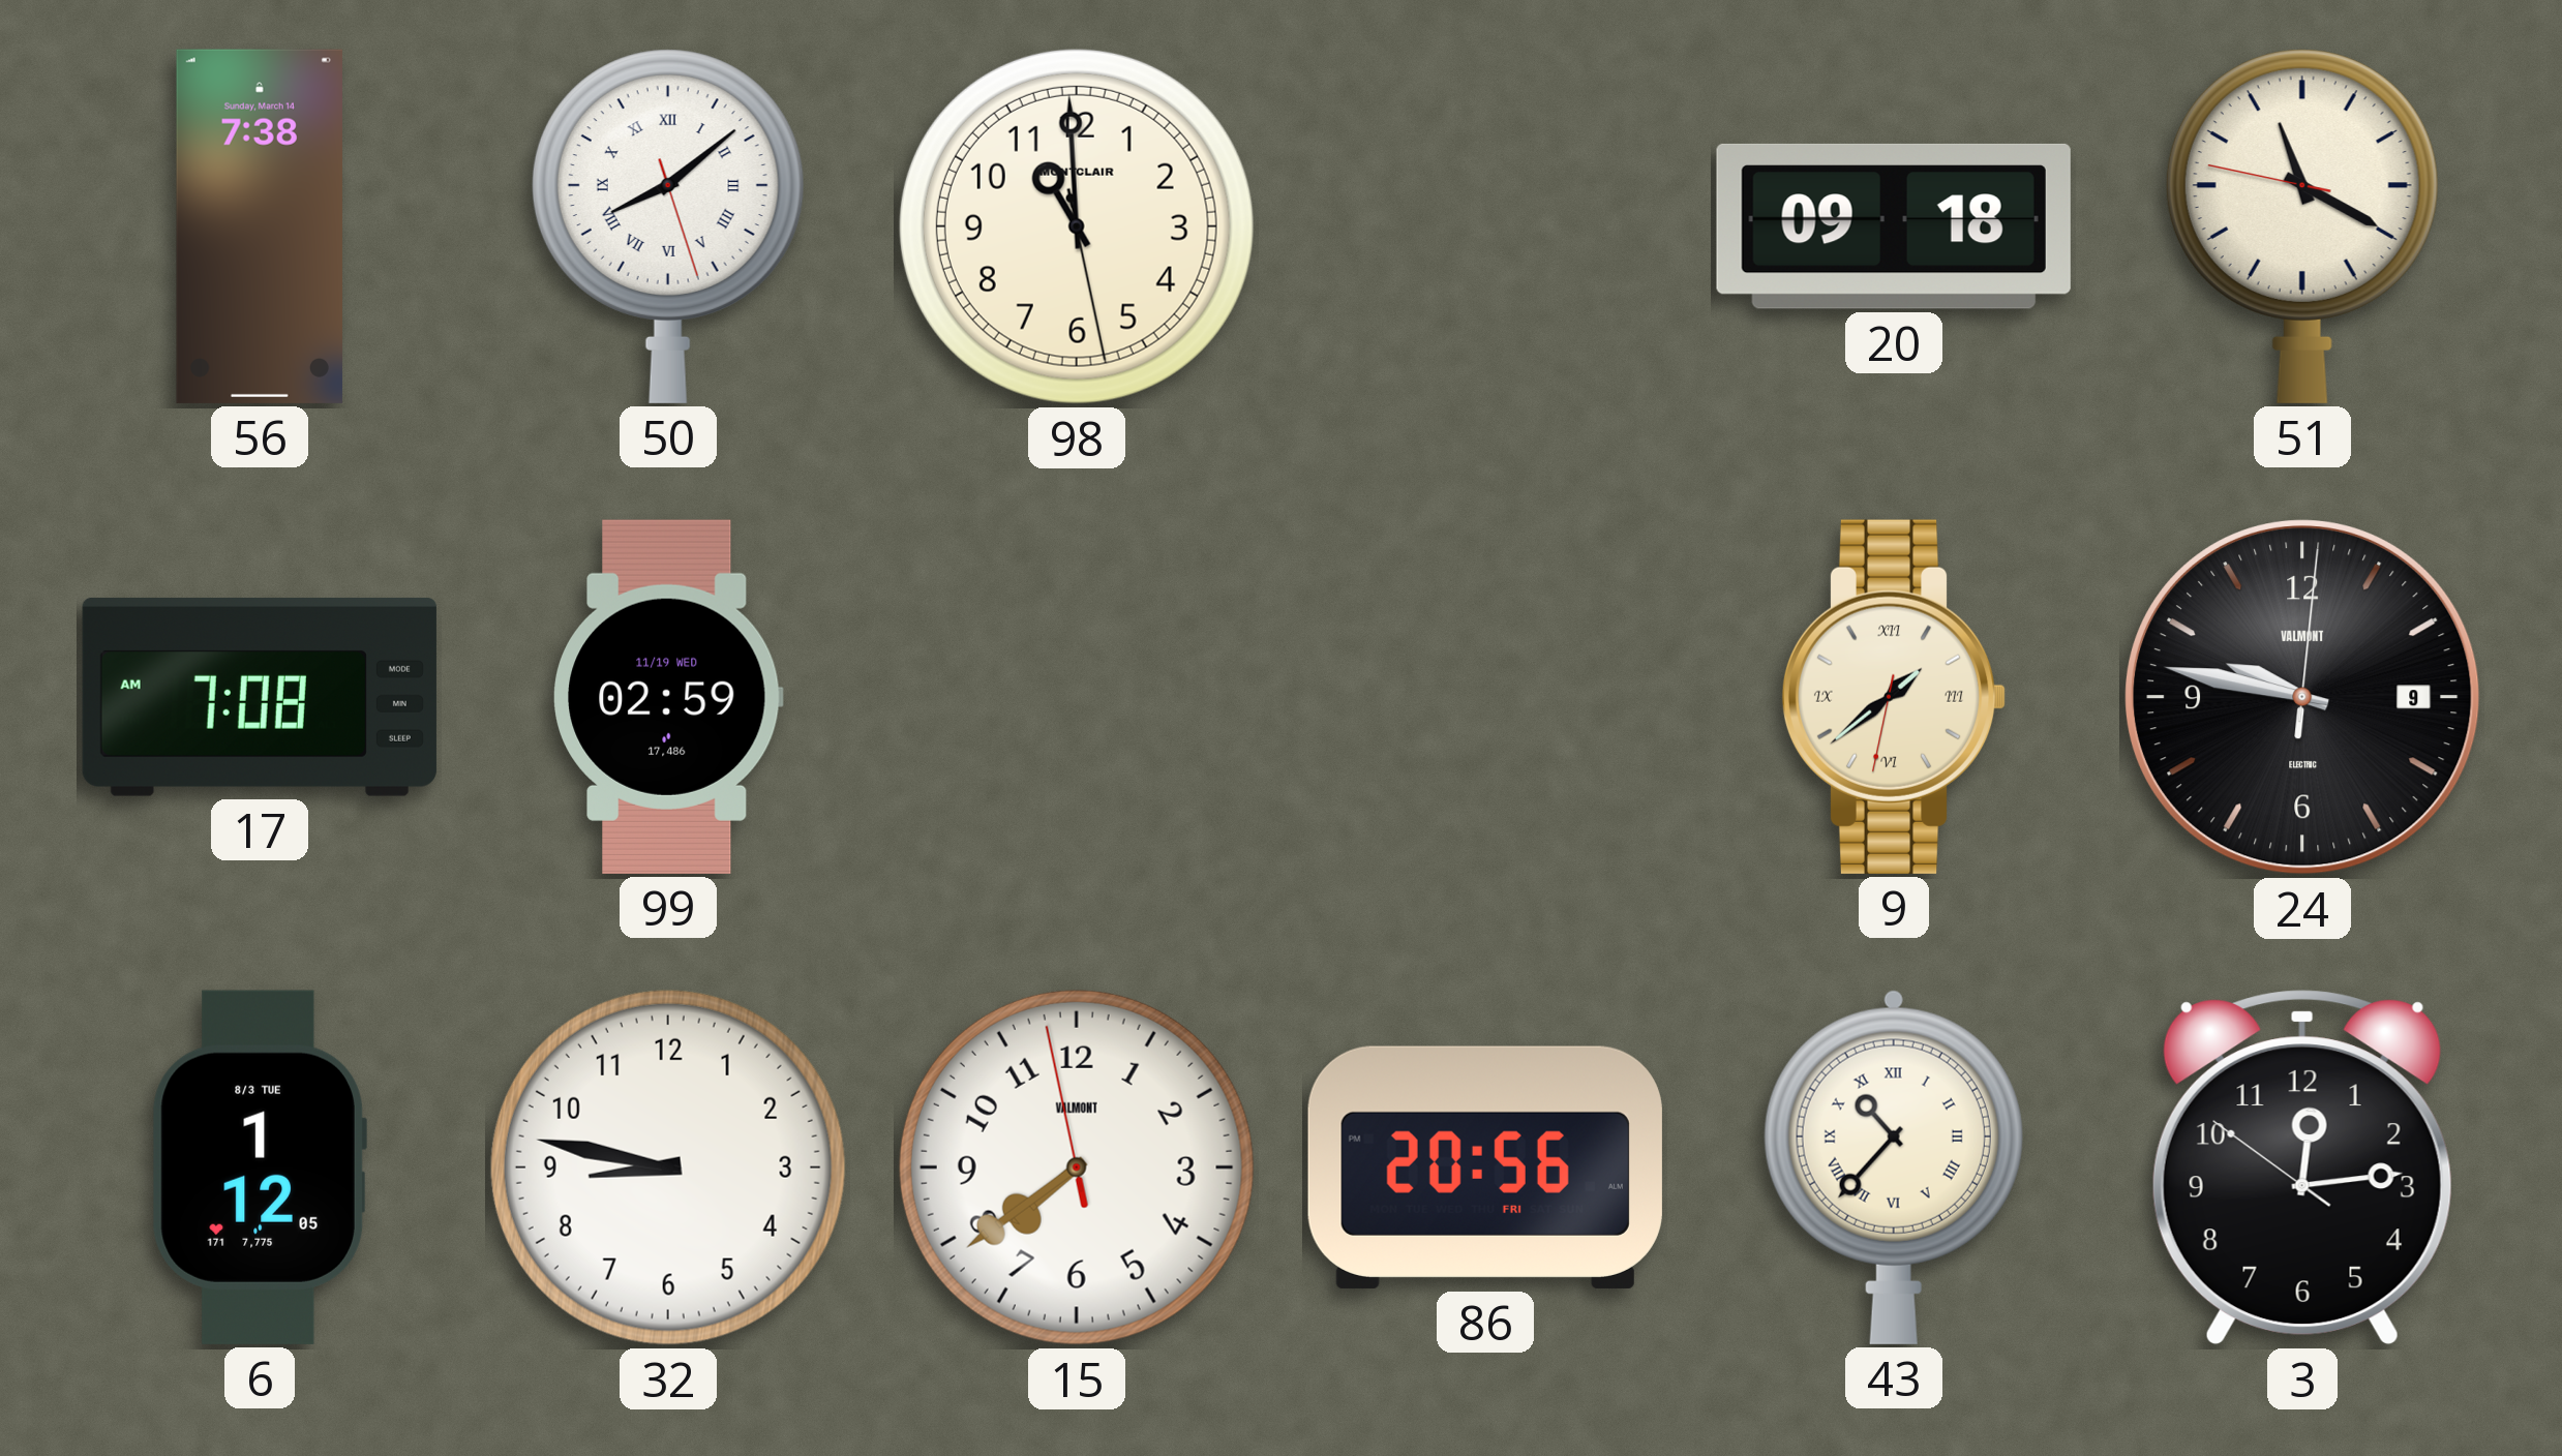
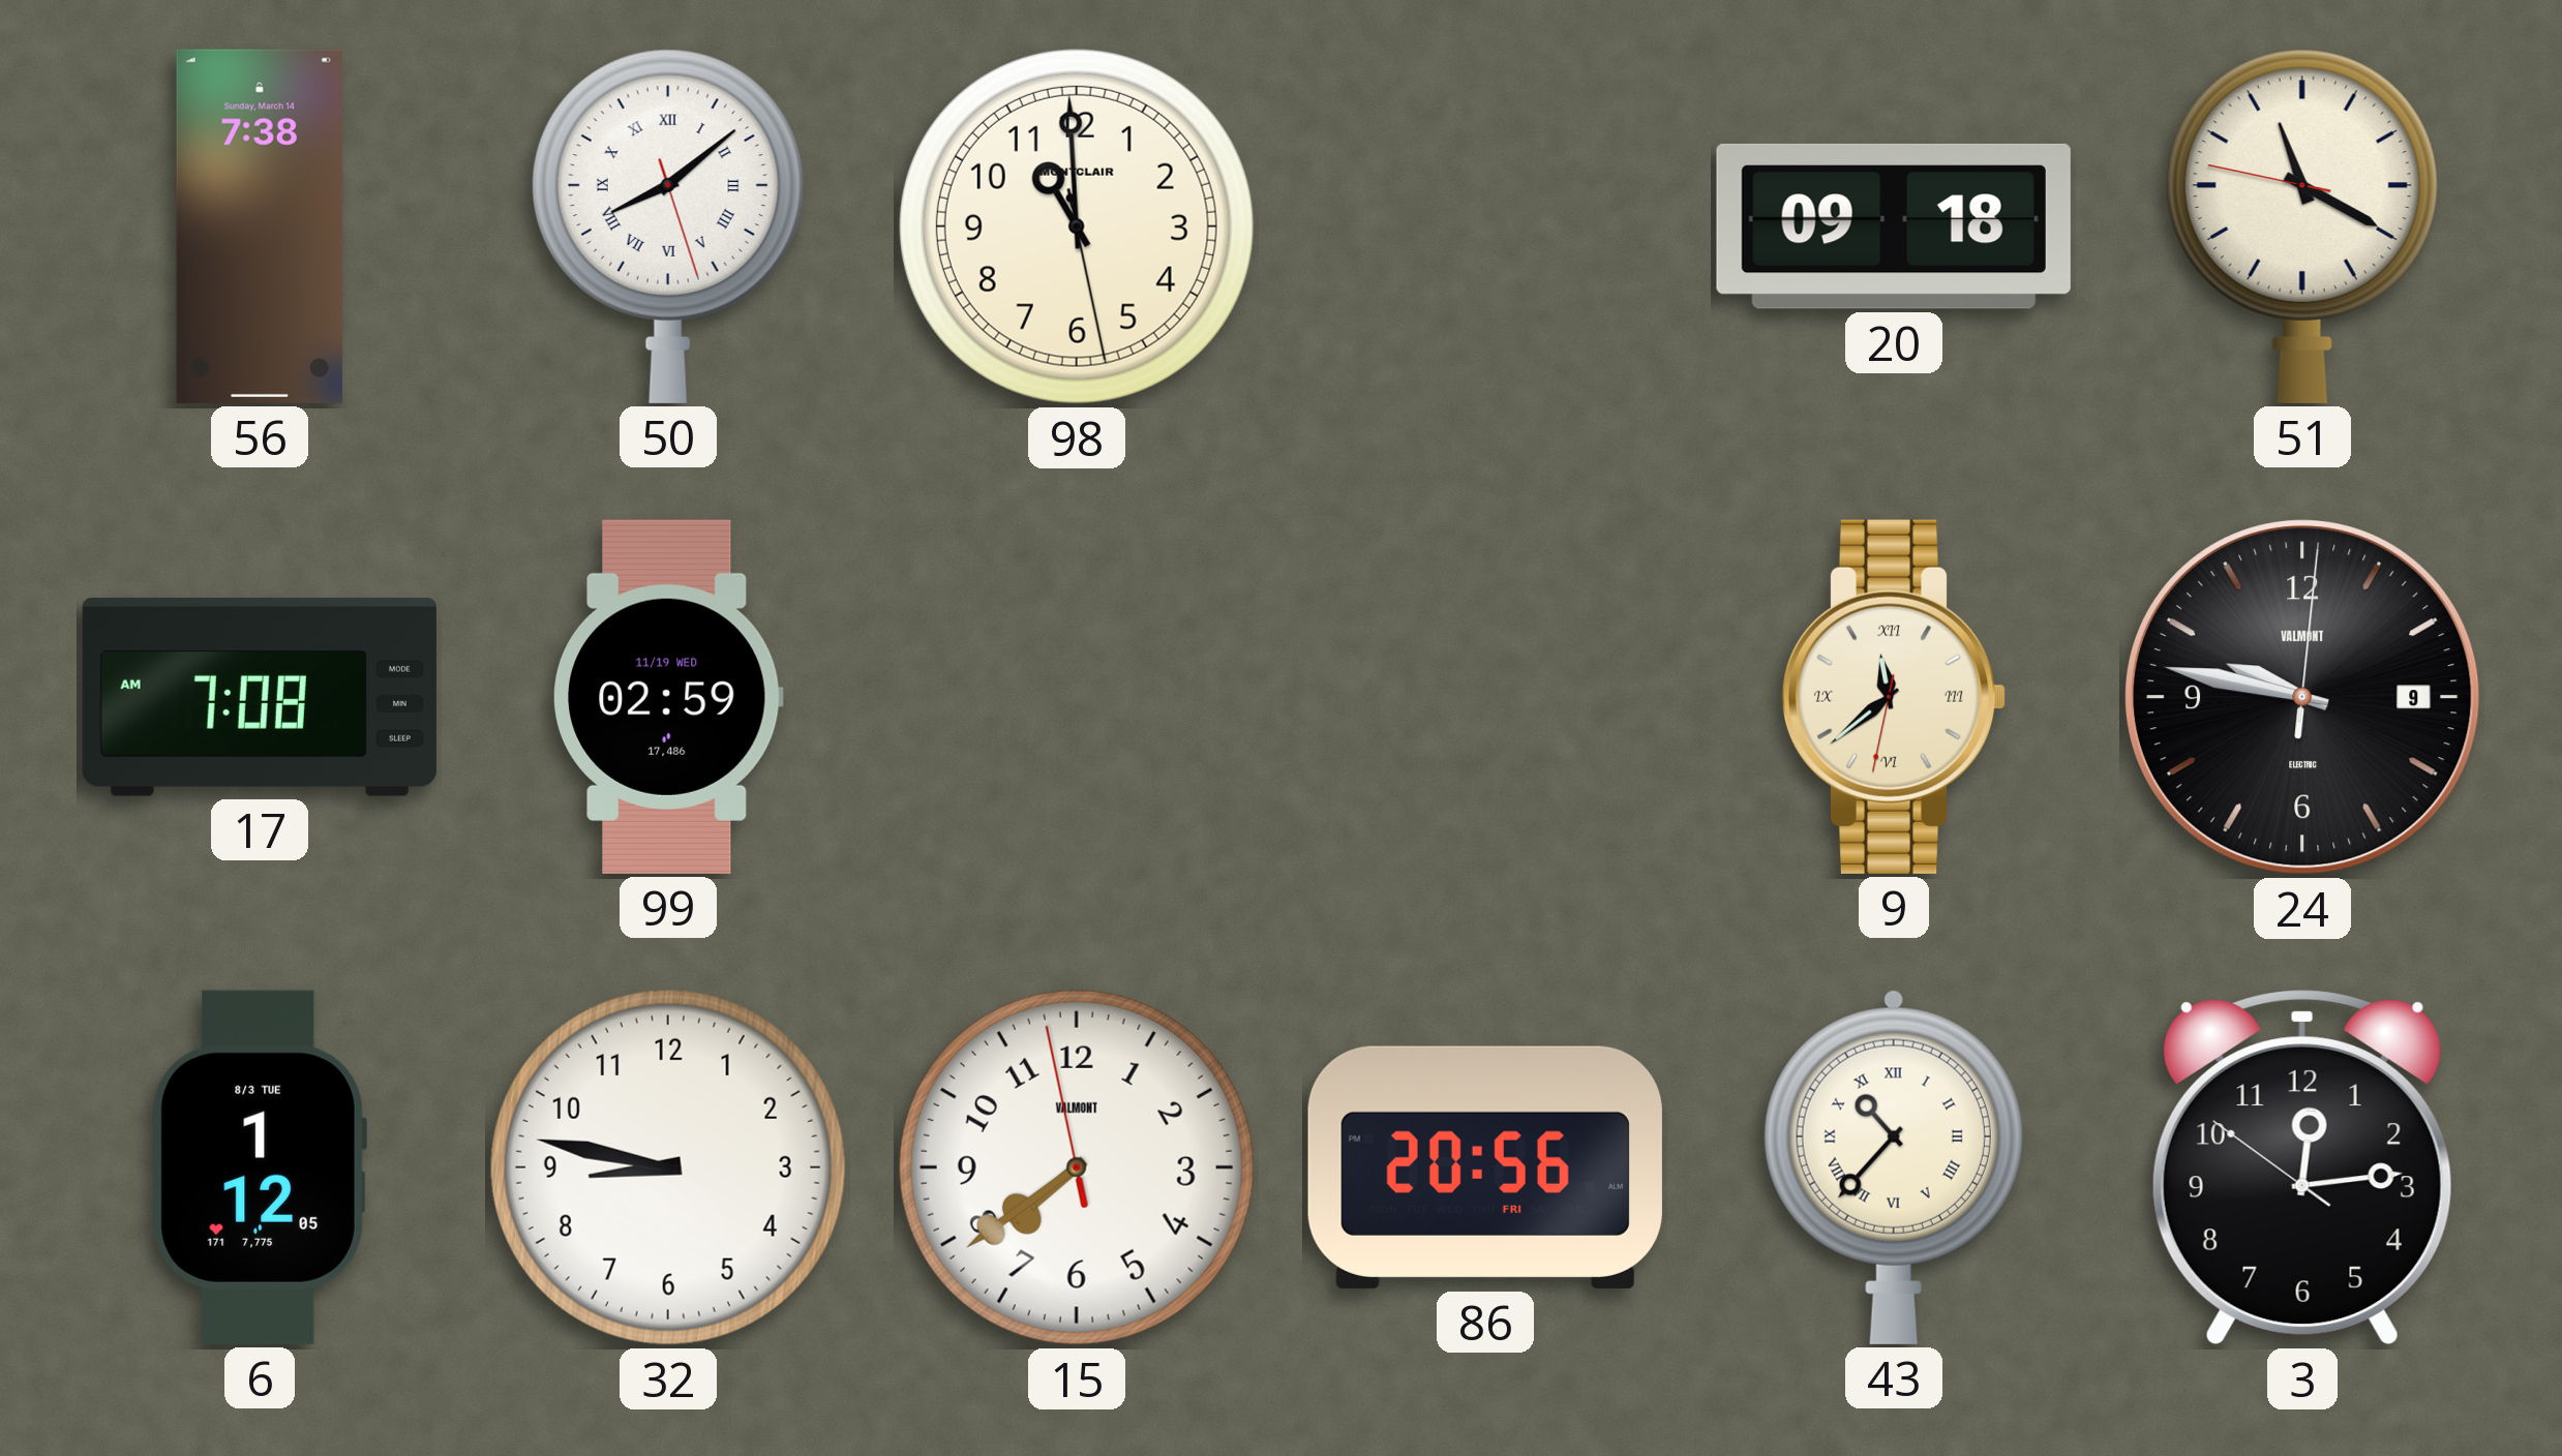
9: 1:38 -> 11:38
